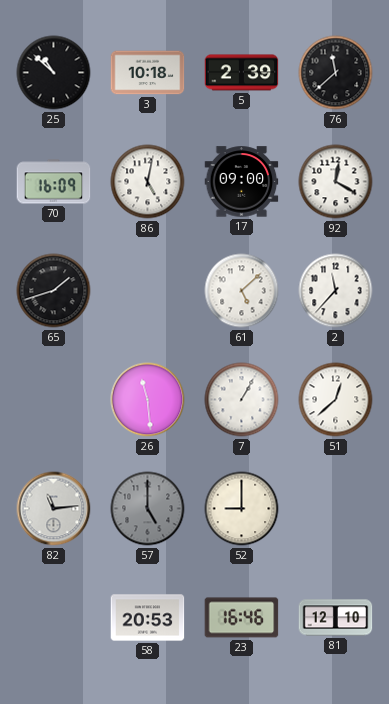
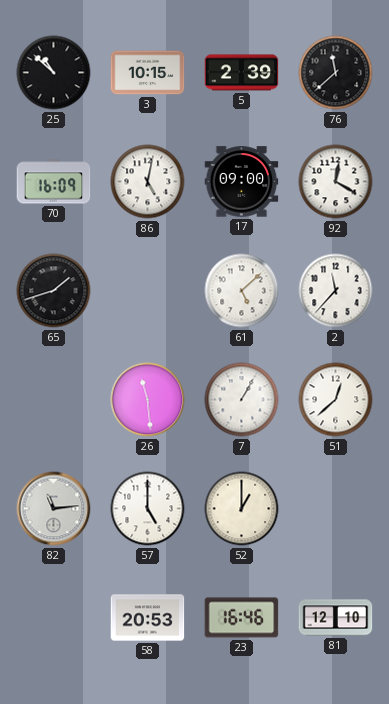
3: 10:18 -> 10:15
57 dial: grey -> white
52: 9:00 -> 1:00
